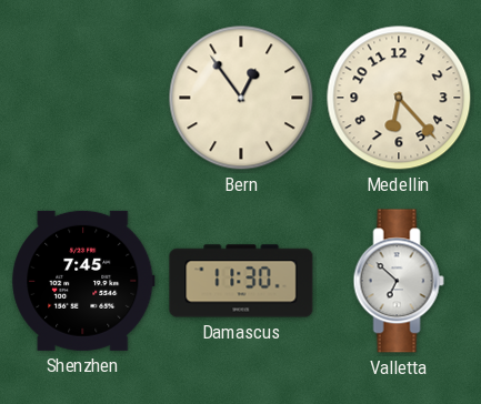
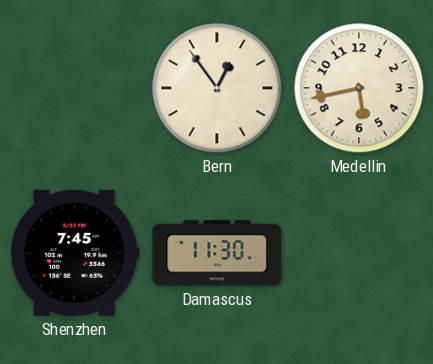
Medellin: 6:23 -> 5:43
Valletta: 6:52 -> none
